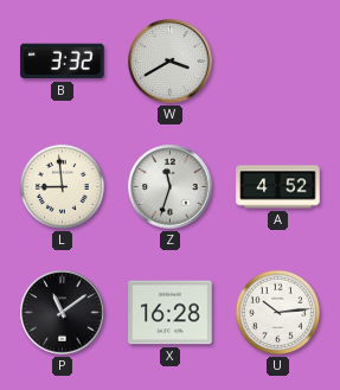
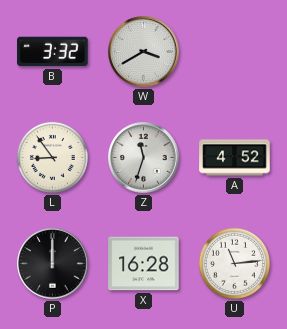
L: 8:59 -> 8:54
P: 11:09 -> 12:00
U: 10:14 -> 11:14
